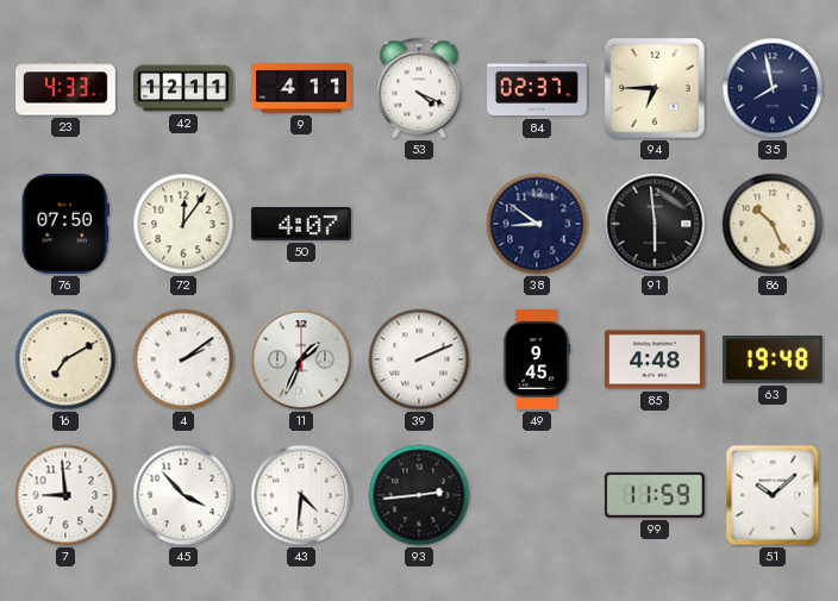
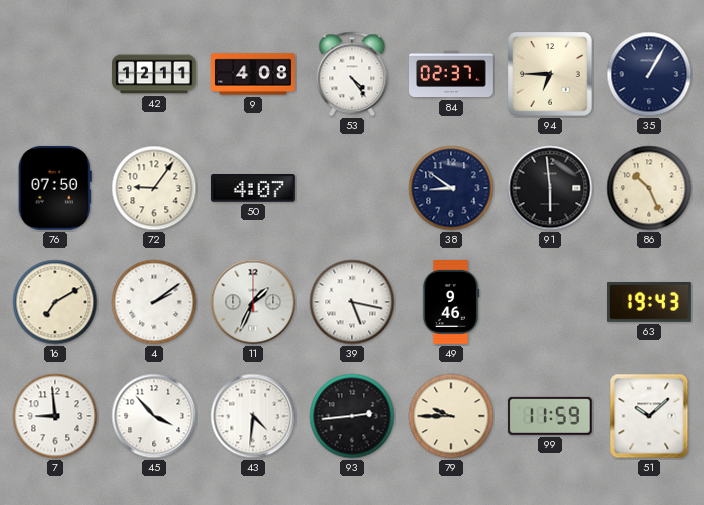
23: 4:33 -> none
9: 4:11 -> 4:08
53: 4:19 -> 4:24
35: 7:58 -> 1:05
72: 12:06 -> 9:06
39: 2:11 -> 5:17
49: 9:45 -> 9:46
85: 4:48 -> none
63: 19:48 -> 19:43
79: none -> 9:45
